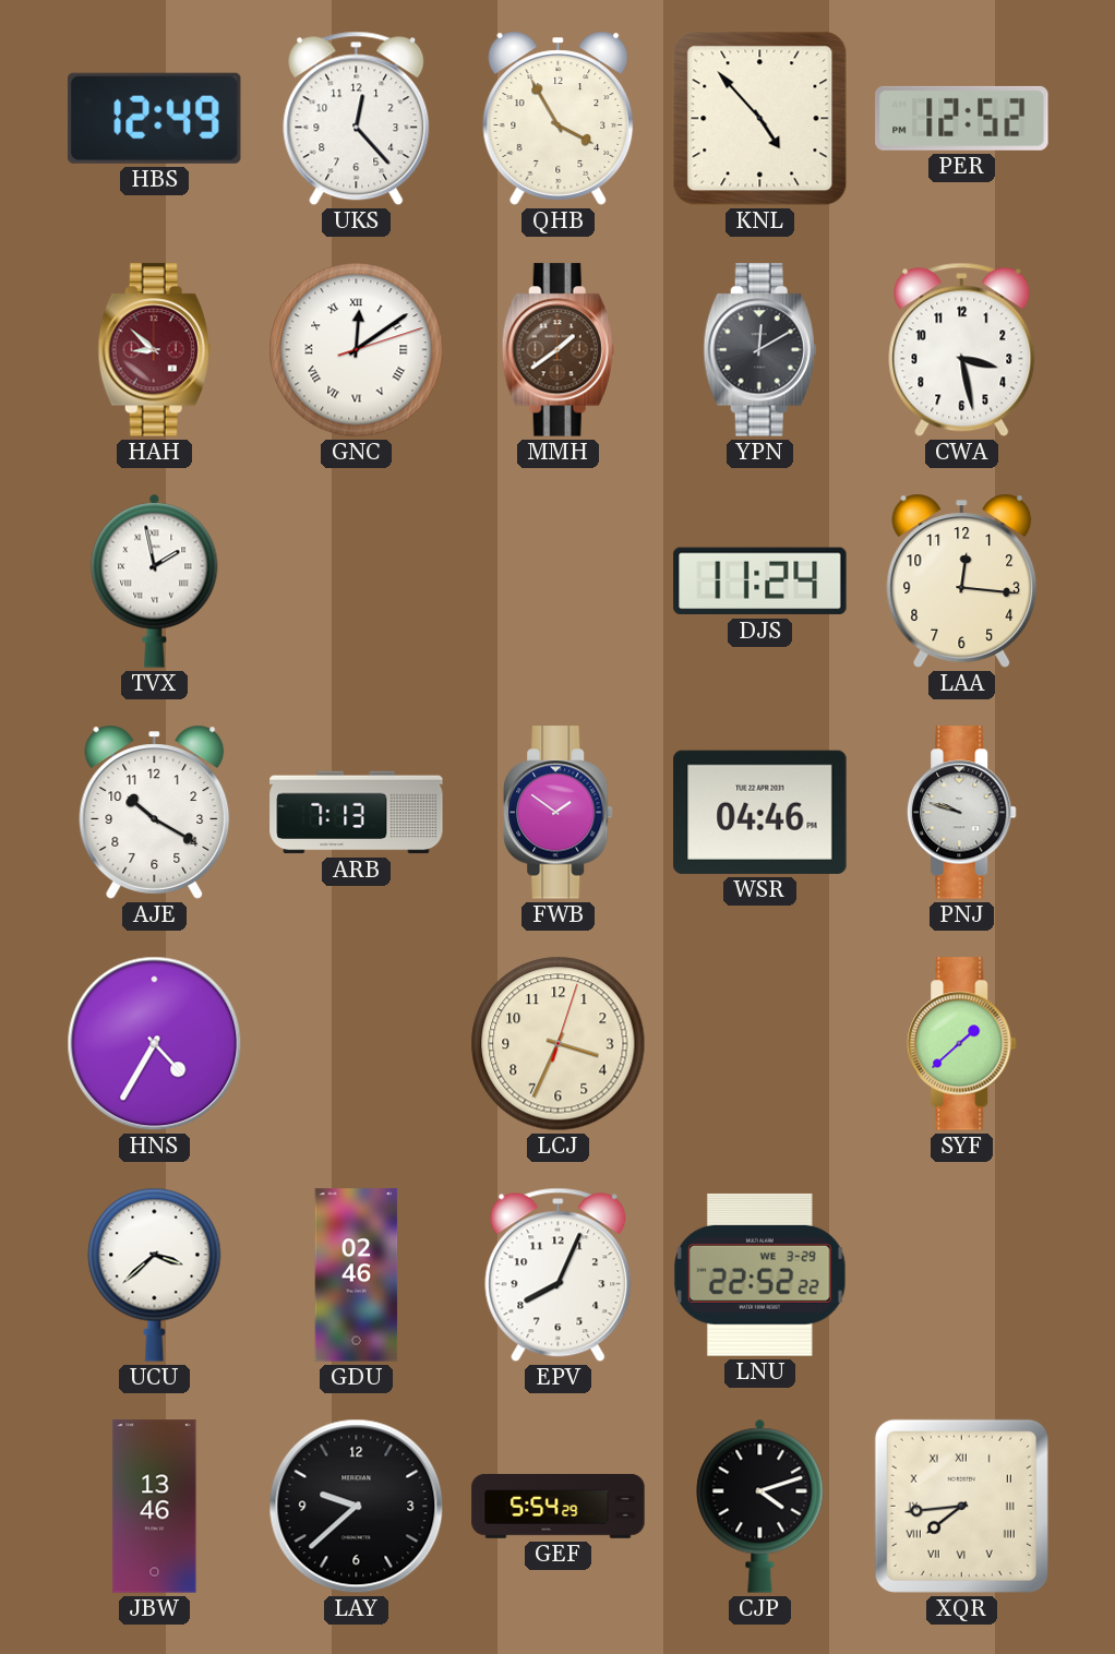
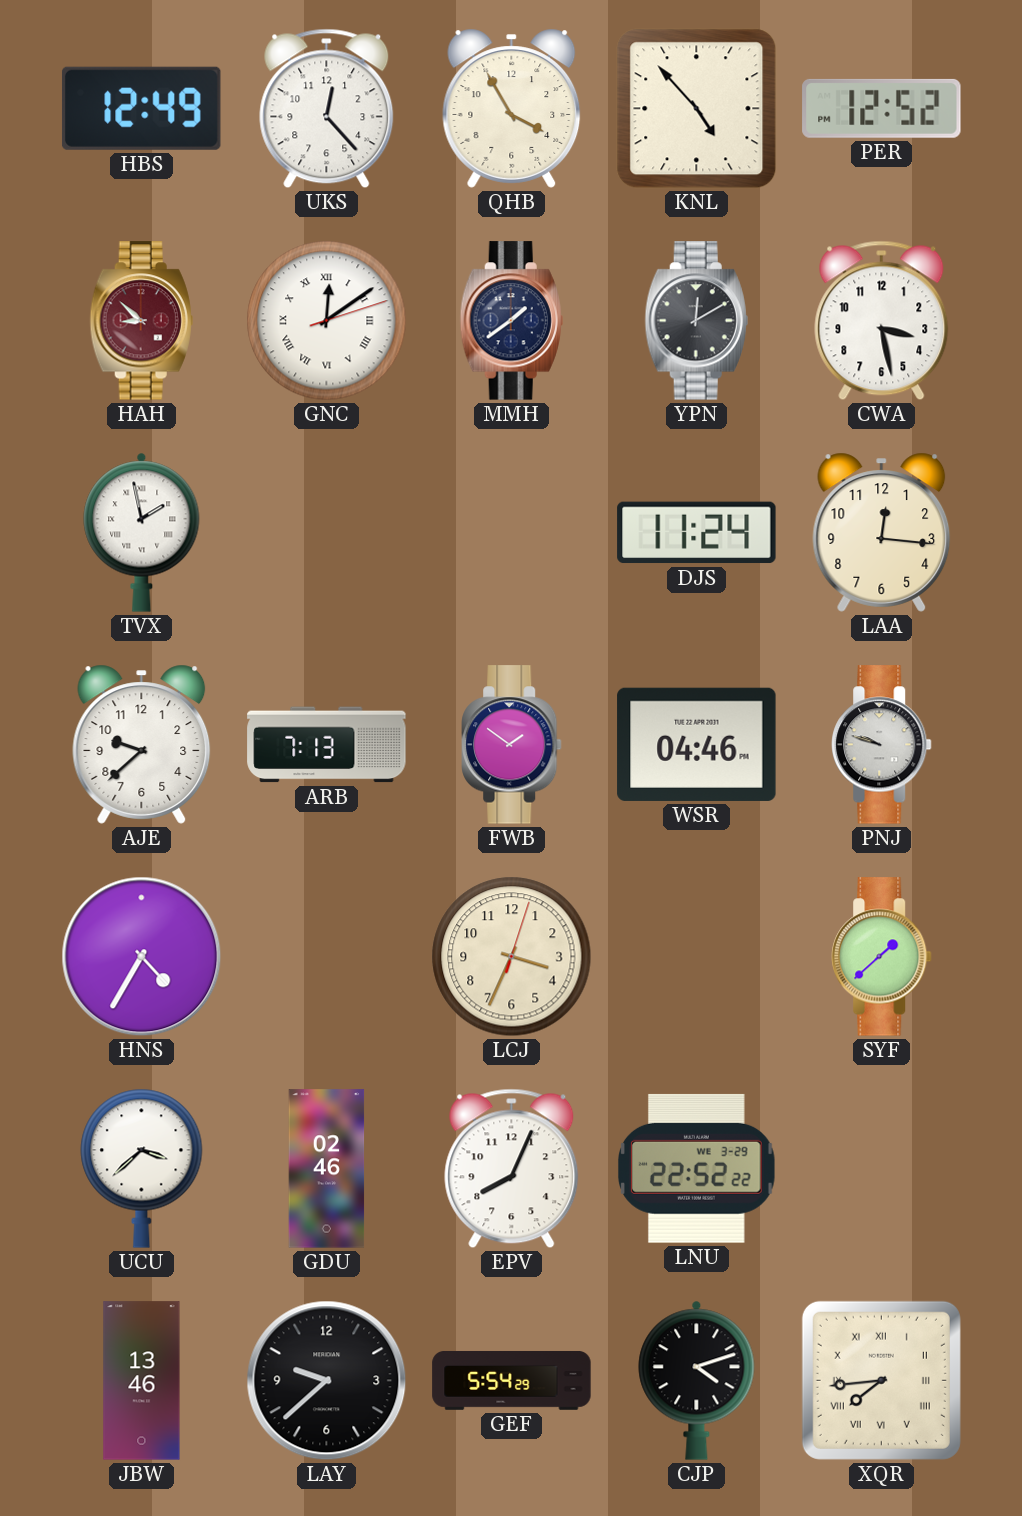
MMH dial: brown -> navy
AJE: 10:20 -> 9:38
